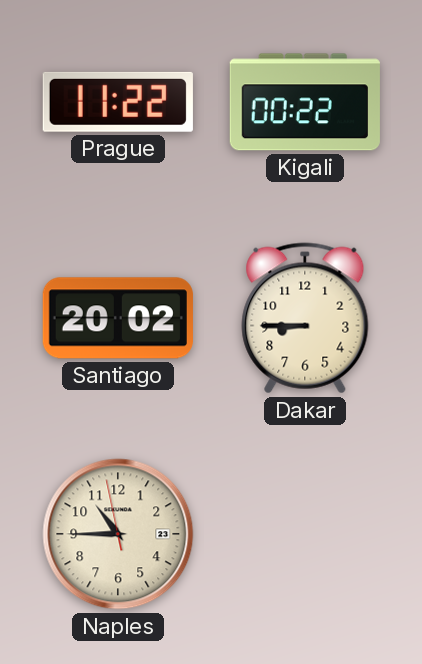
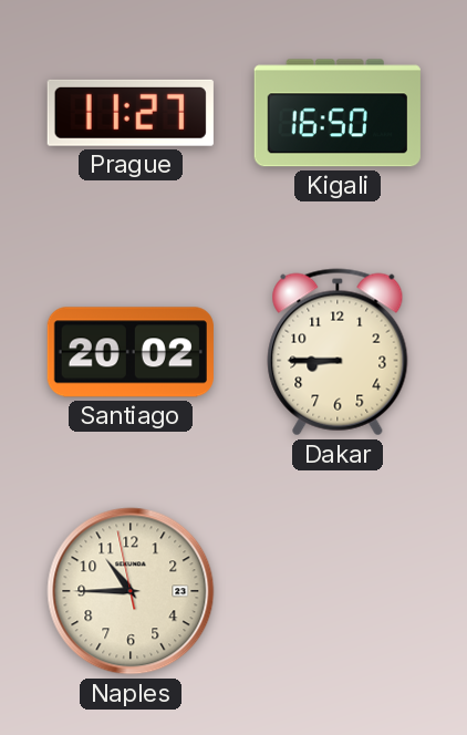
Prague: 11:22 -> 11:27
Kigali: 00:22 -> 16:50
